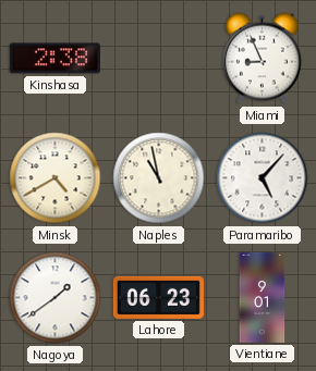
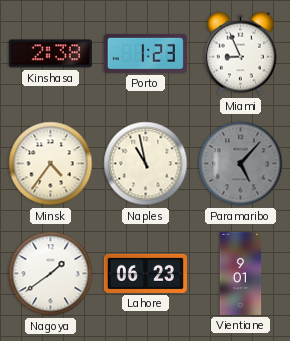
Porto: none -> 1:23
Minsk: 4:40 -> 4:36
Paramaribo dial: white -> grey
